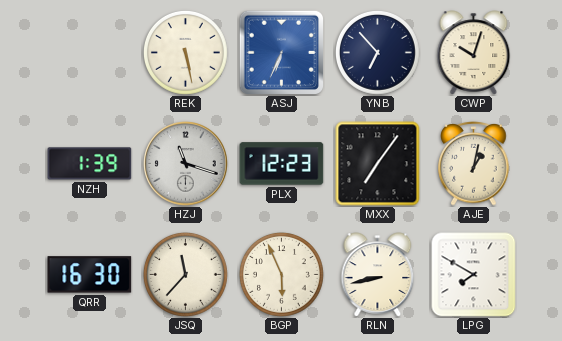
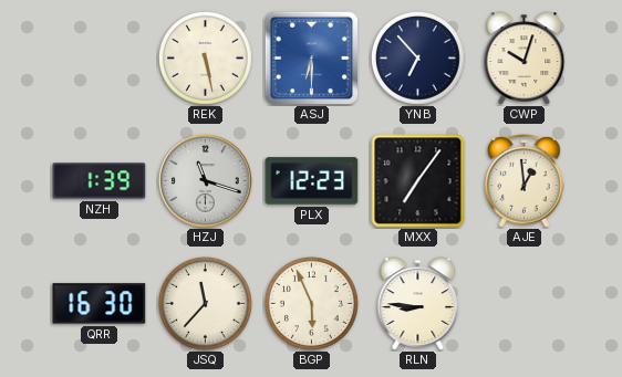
ASJ: 6:34 -> 6:30
AJE: 1:02 -> 12:59
RLN: 8:43 -> 8:46
LPG: 7:50 -> none
